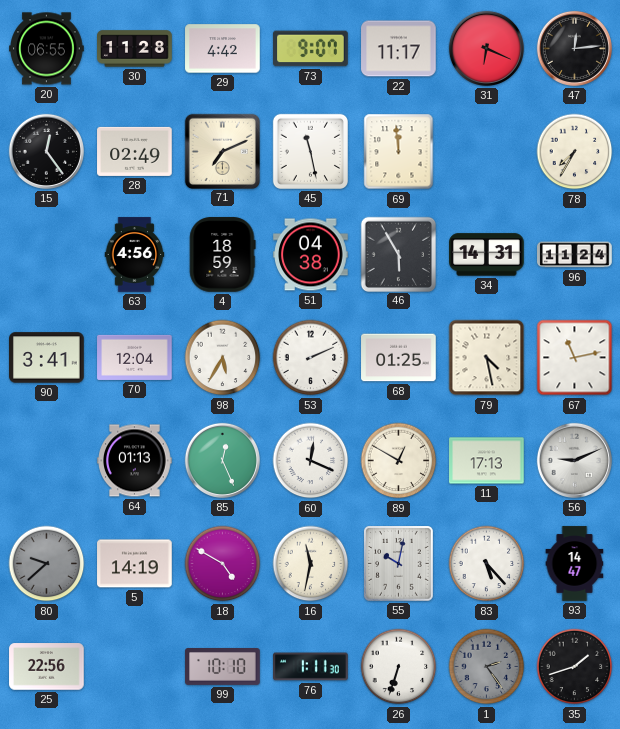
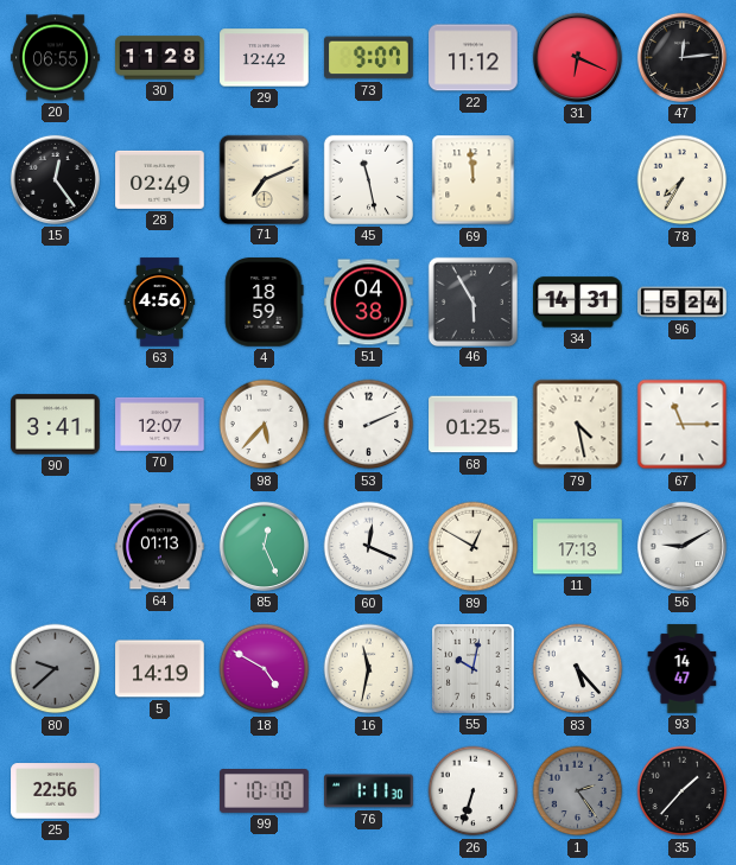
29: 4:42 -> 12:42
22: 11:17 -> 11:12
96: 11:24 -> 5:24
70: 12:04 -> 12:07
98: 5:35 -> 5:37
67: 11:13 -> 11:15
56: 9:11 -> 9:10
35: 1:42 -> 1:37
